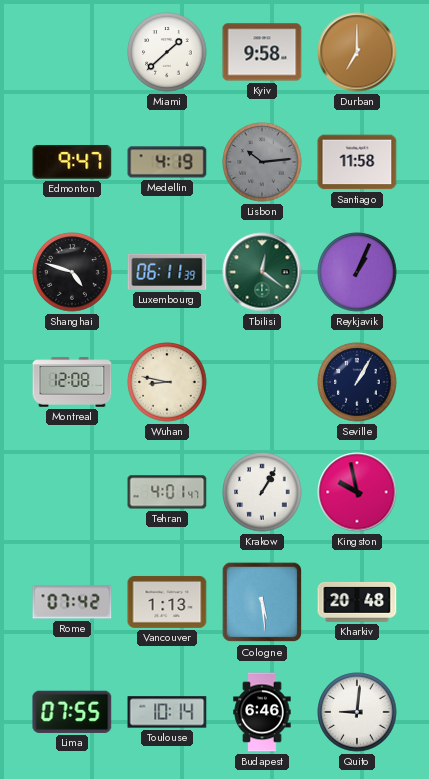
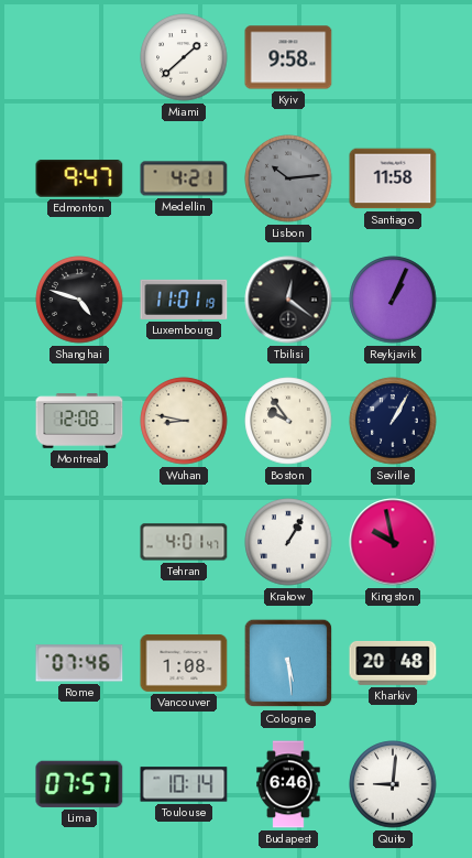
Durban: 7:00 -> none
Medellin: 4:19 -> 4:21
Luxembourg: 06:11 -> 11:01
Tbilisi dial: green -> black
Boston: none -> 9:54
Rome: 07:42 -> 07:46
Vancouver: 1:13 -> 1:08
Lima: 07:55 -> 07:57
